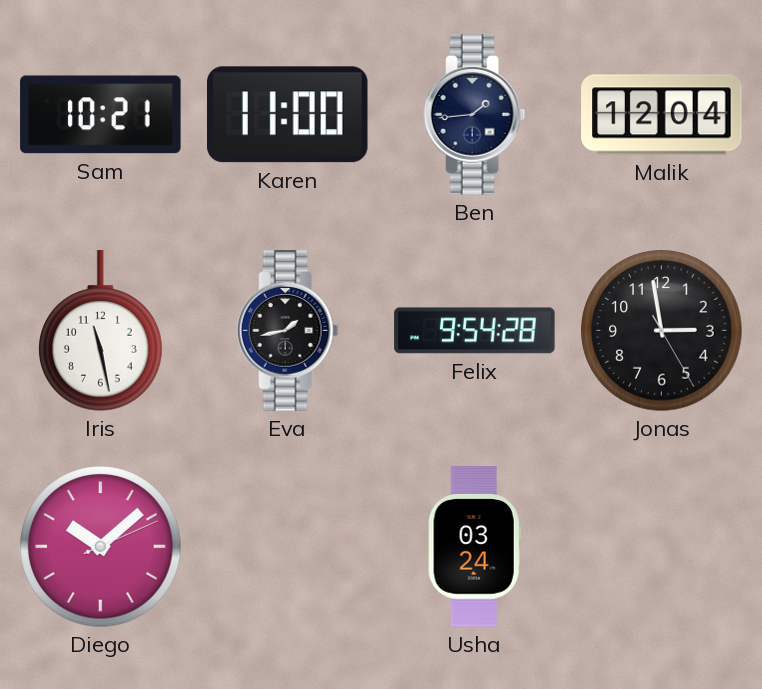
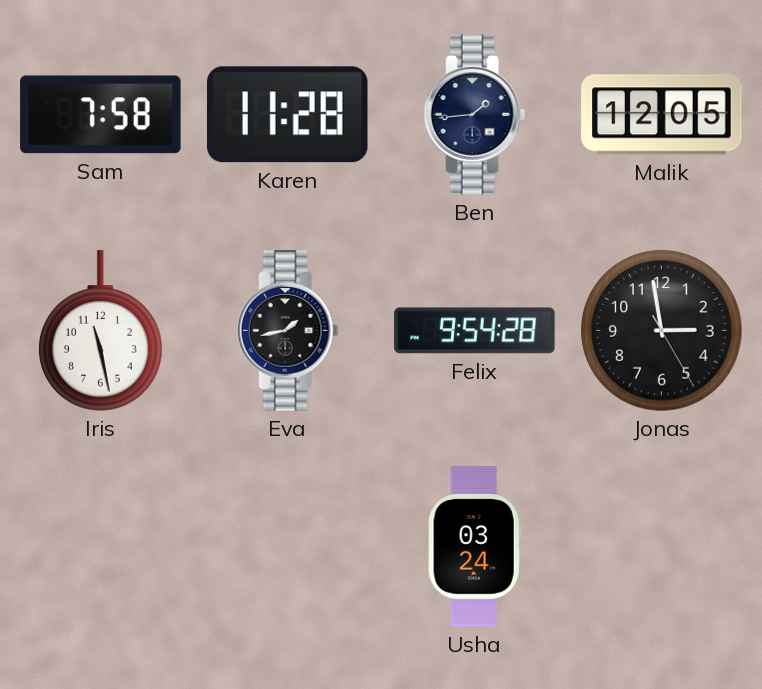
Sam: 10:21 -> 7:58
Karen: 11:00 -> 11:28
Malik: 12:04 -> 12:05
Diego: 10:08 -> none
